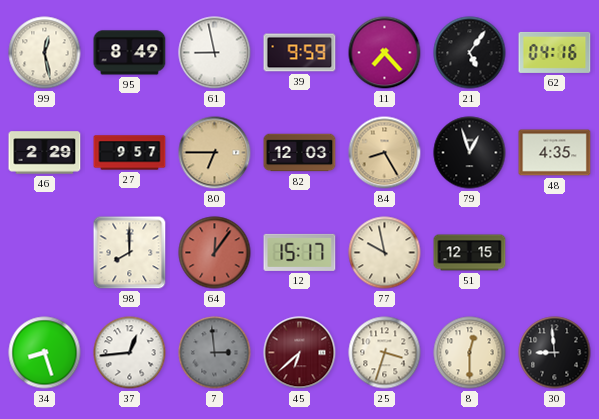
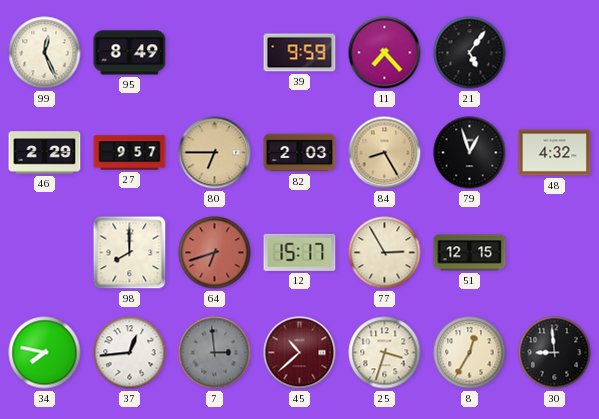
99: 12:28 -> 12:26
61: 8:58 -> none
62: 04:16 -> none
82: 12:03 -> 2:03
48: 4:35 -> 4:32
64: 12:06 -> 6:42
77: 9:58 -> 2:55
34: 8:27 -> 7:47
45: 6:38 -> 10:38
8: 12:30 -> 12:35
